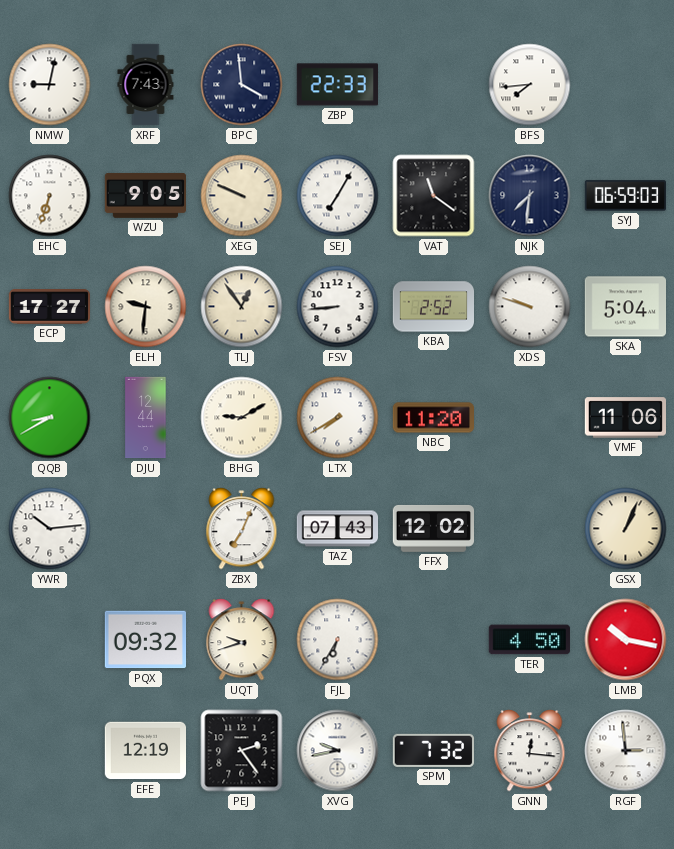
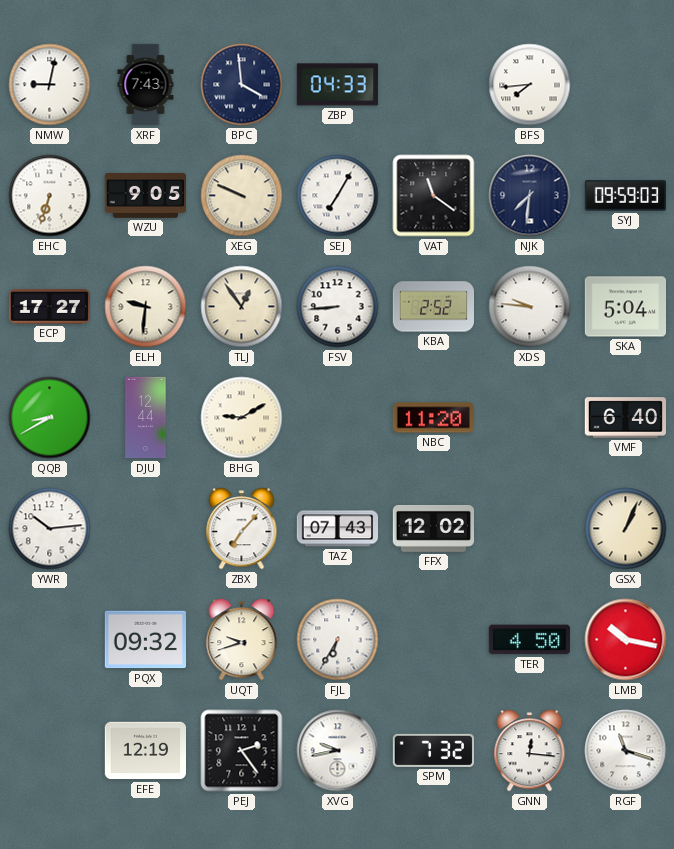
ZBP: 22:33 -> 04:33
SYJ: 06:59 -> 09:59
XDS: 9:48 -> 9:46
LTX: 7:40 -> none
VMF: 11:06 -> 6:40
ZBX: 7:04 -> 7:07
RGF: 2:59 -> 11:18
